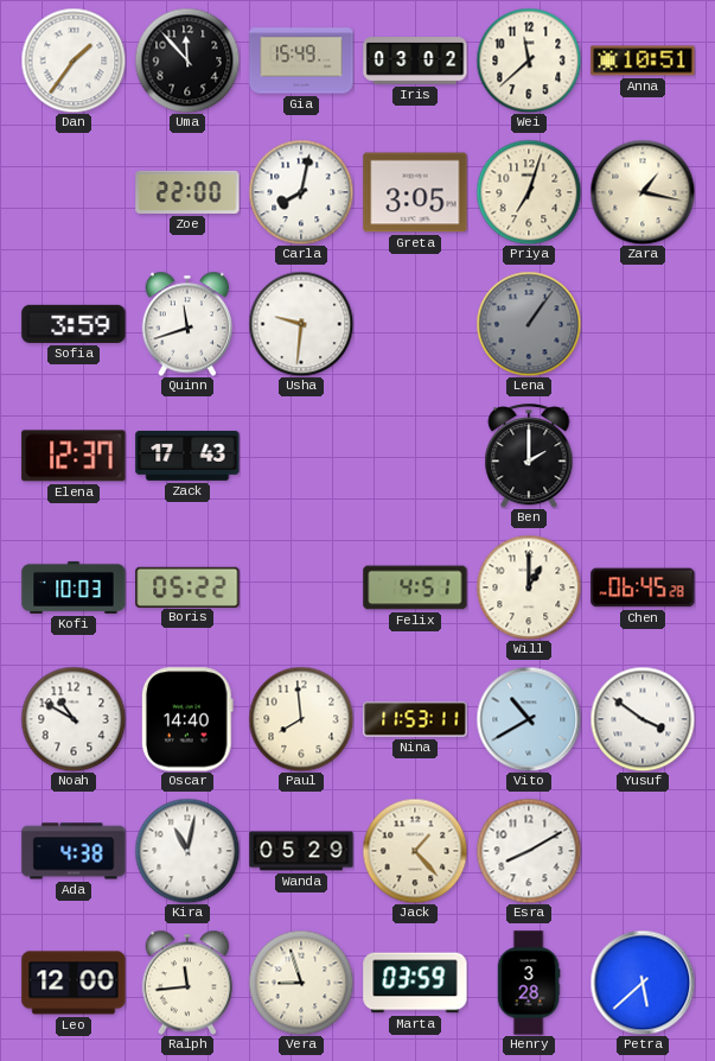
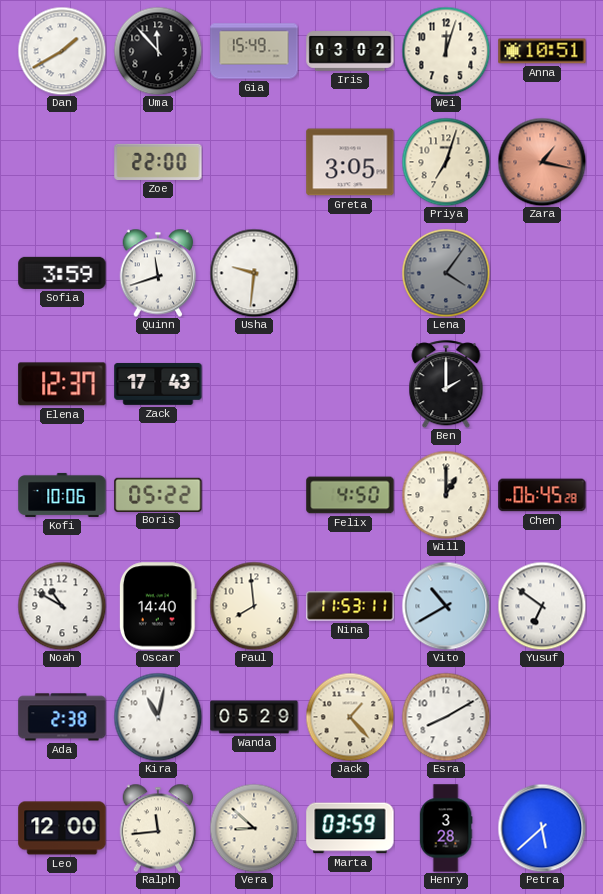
Dan: 1:36 -> 1:40
Wei: 11:38 -> 12:03
Carla: 8:02 -> none
Zara dial: cream -> salmon
Lena: 1:06 -> 4:06
Kofi: 10:03 -> 10:06
Felix: 4:51 -> 4:50
Yusuf: 3:51 -> 6:51
Ada: 4:38 -> 2:38
Vera: 8:57 -> 8:52
